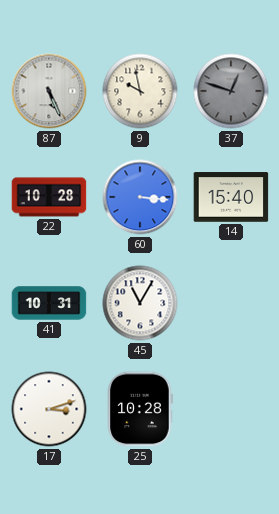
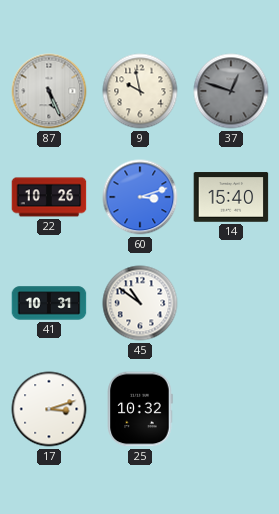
22: 10:28 -> 10:26
60: 3:16 -> 3:12
45: 11:05 -> 10:51
25: 10:28 -> 10:32
